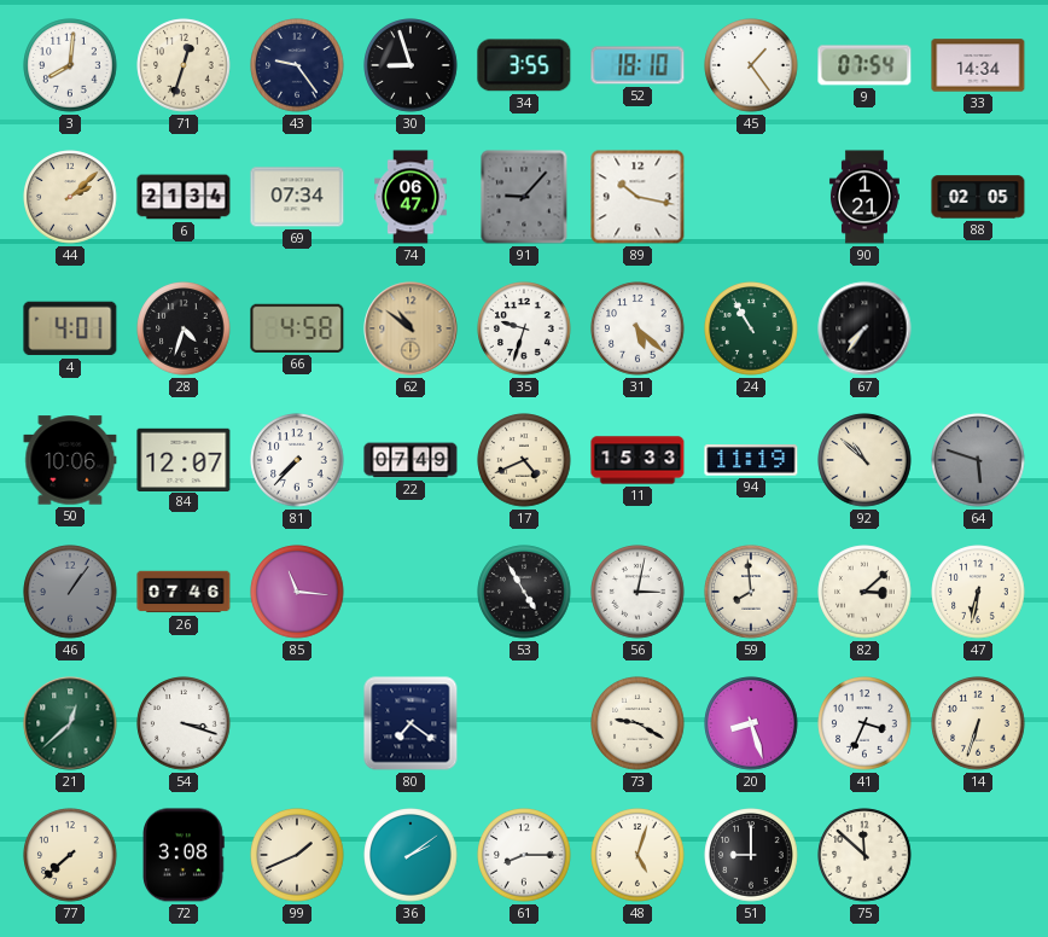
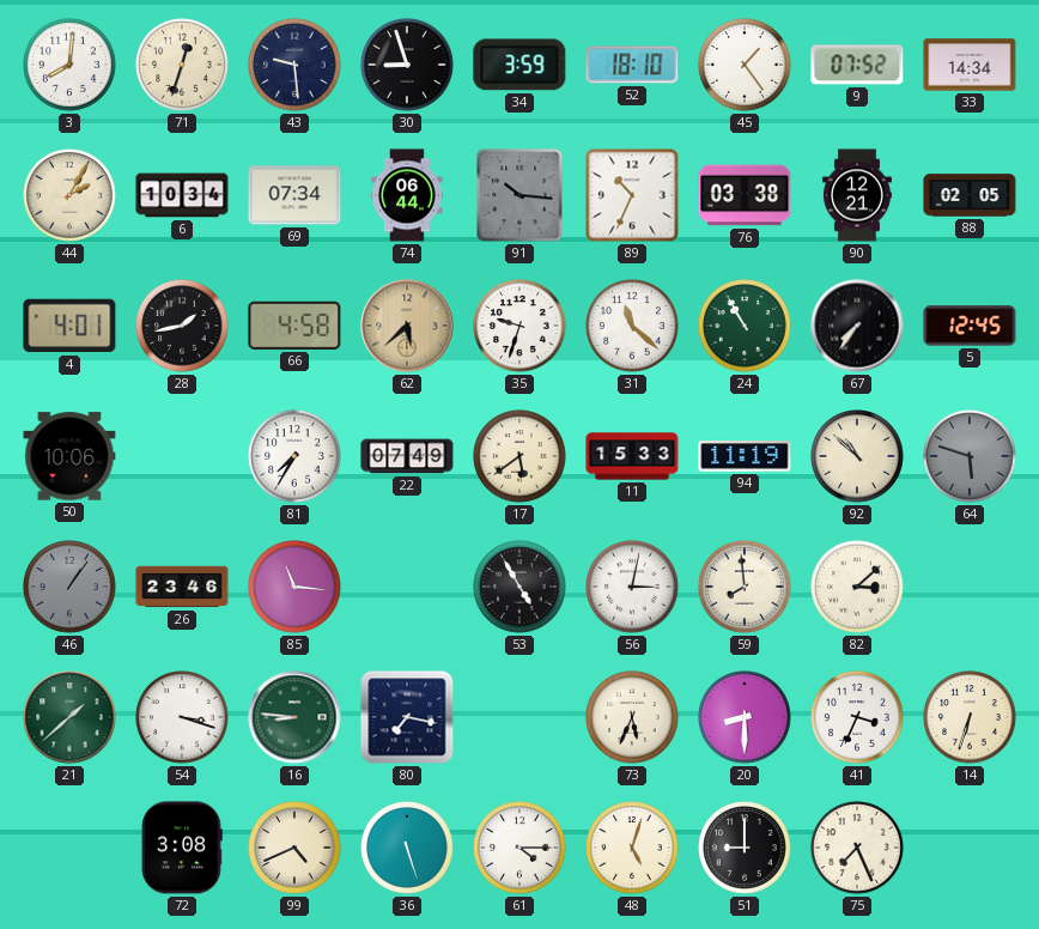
43: 9:24 -> 9:29
34: 3:55 -> 3:59
9: 07:54 -> 07:52
44: 2:08 -> 2:05
6: 21:34 -> 10:34
74: 06:47 -> 06:44
91: 9:07 -> 10:16
89: 10:17 -> 10:34
76: none -> 03:38
90: 1:21 -> 12:21
28: 4:33 -> 1:43
62: 10:51 -> 5:38
31: 5:22 -> 11:22
5: none -> 12:45
84: 12:07 -> none
81: 7:37 -> 7:35
17: 4:41 -> 5:39
26: 07:46 -> 23:46
47: 6:32 -> none
21: 12:38 -> 1:38
16: none -> 8:46
80: 7:21 -> 7:17
73: 9:20 -> 5:34
20: 8:27 -> 8:30
77: 7:38 -> none
99: 1:41 -> 4:41
36: 2:09 -> 5:27
61: 8:15 -> 4:15
75: 11:52 -> 7:26
